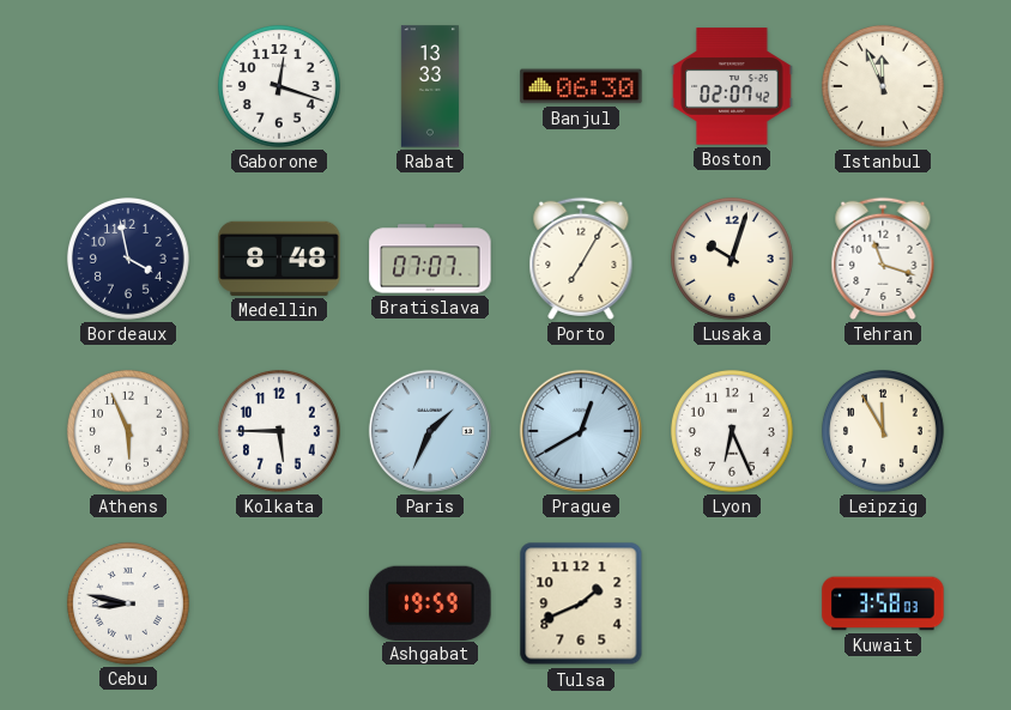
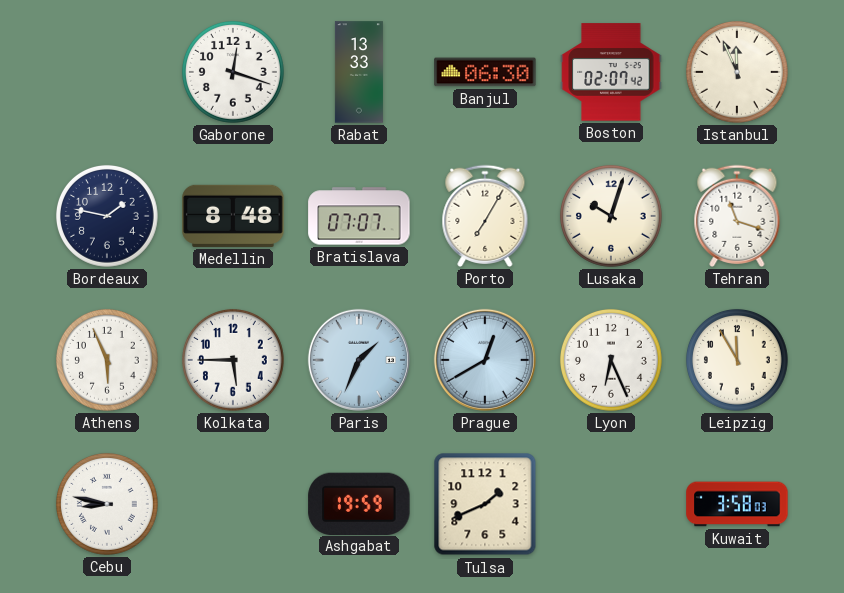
Bordeaux: 3:58 -> 1:47
